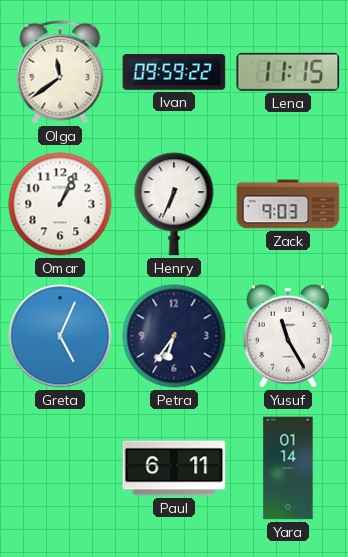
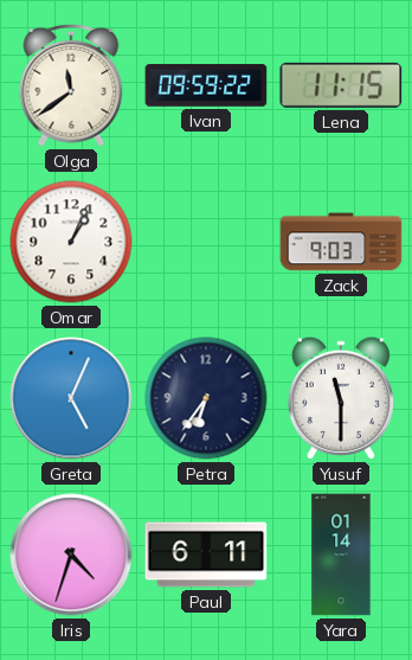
Henry: 6:34 -> none
Yusuf: 11:25 -> 11:30
Iris: none -> 4:33
